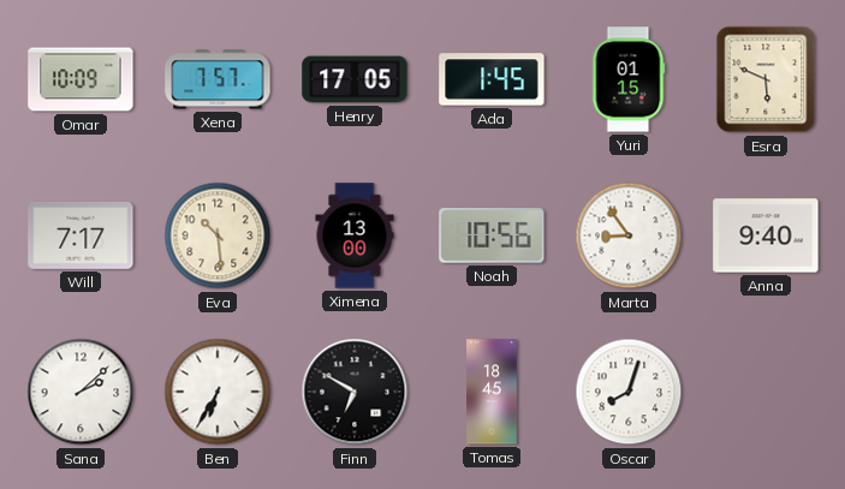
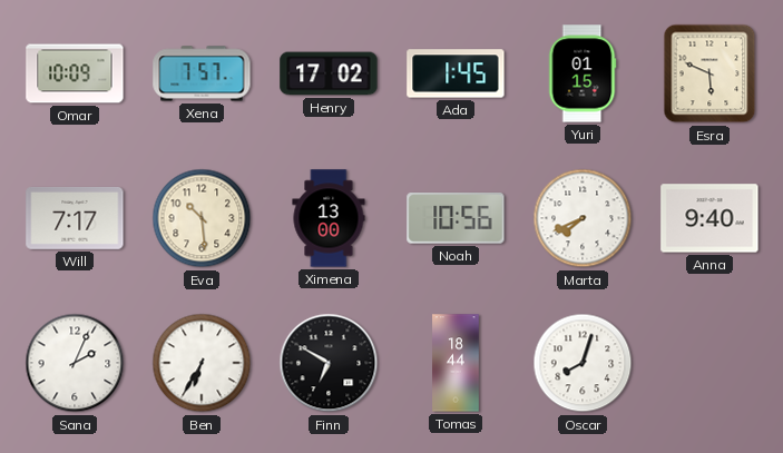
Henry: 17:05 -> 17:02
Marta: 8:54 -> 7:41
Sana: 2:08 -> 2:04
Tomas: 18:45 -> 18:44
